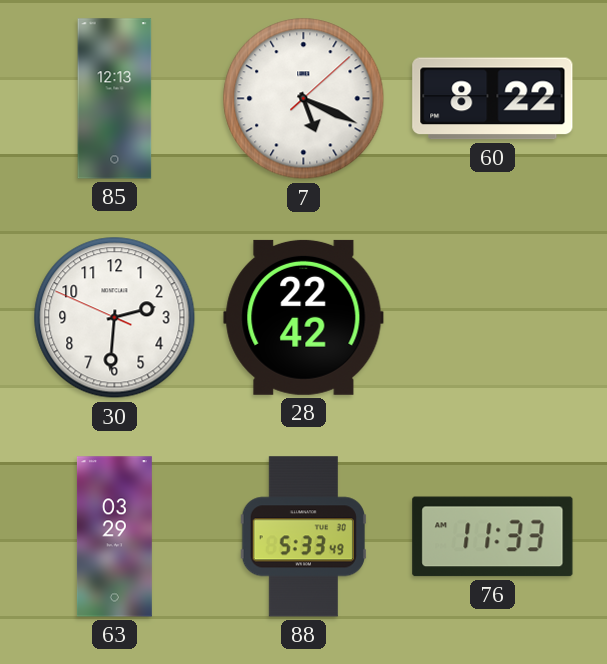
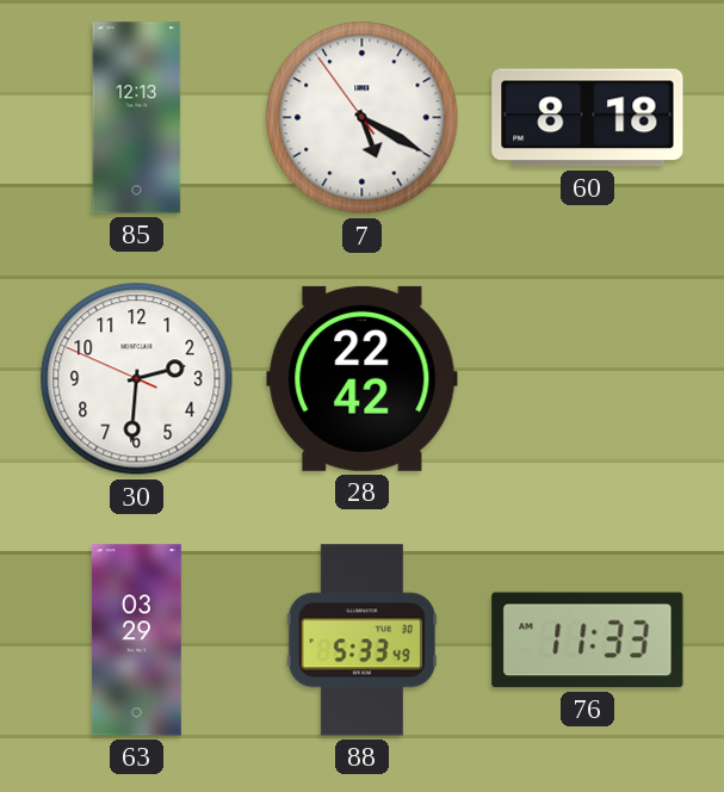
7: 5:19:08 -> 5:19:54
60: 8:22 -> 8:18
